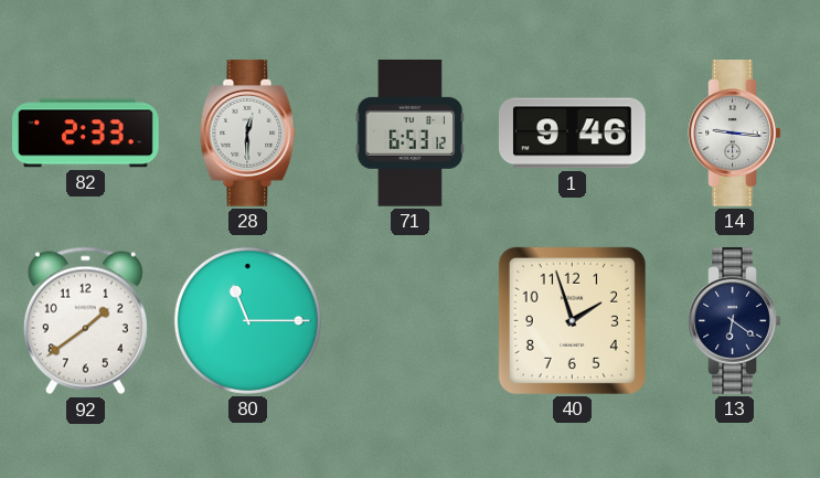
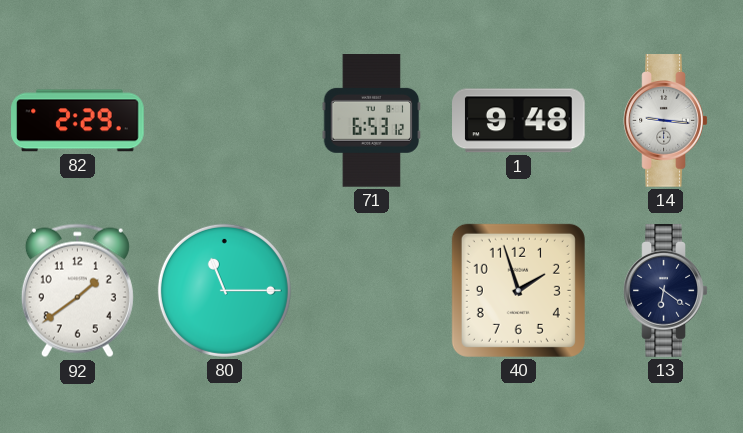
82: 2:33 -> 2:29
28: 12:30 -> none
1: 9:46 -> 9:48
